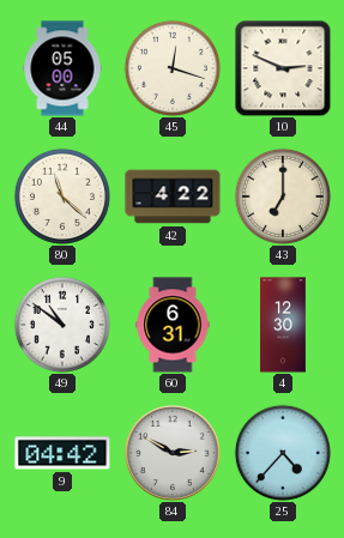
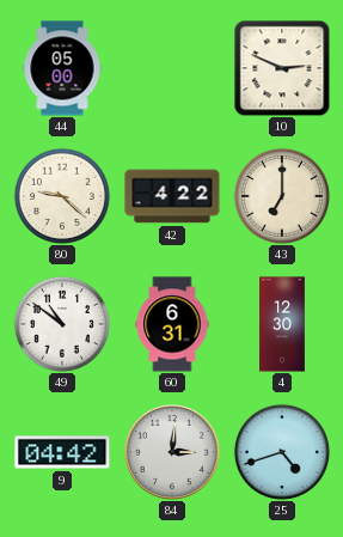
45: 12:18 -> none
80: 11:22 -> 9:22
84: 2:50 -> 3:01
25: 4:37 -> 4:42
